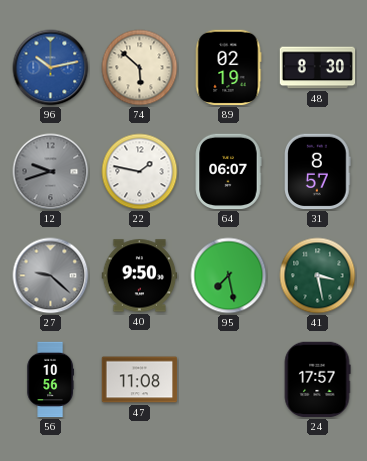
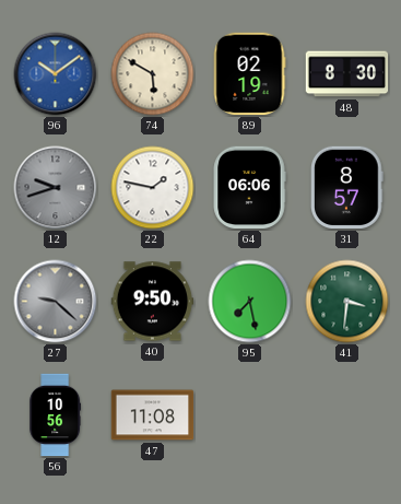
96: 10:13 -> 10:09
74: 5:52 -> 5:50
64: 06:07 -> 06:06
41: 3:28 -> 3:31
24: 17:57 -> none
